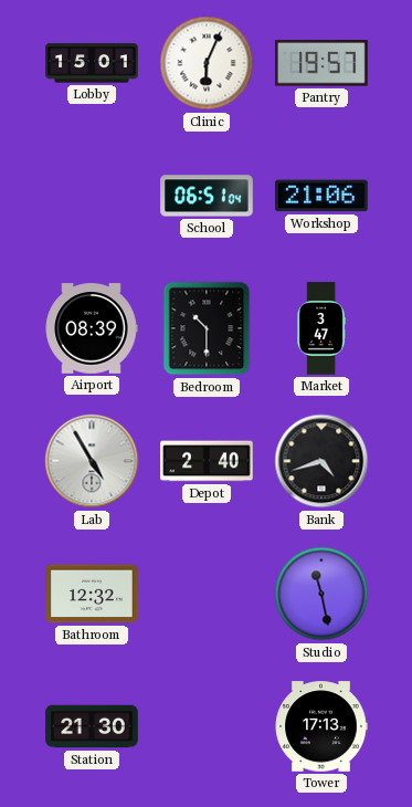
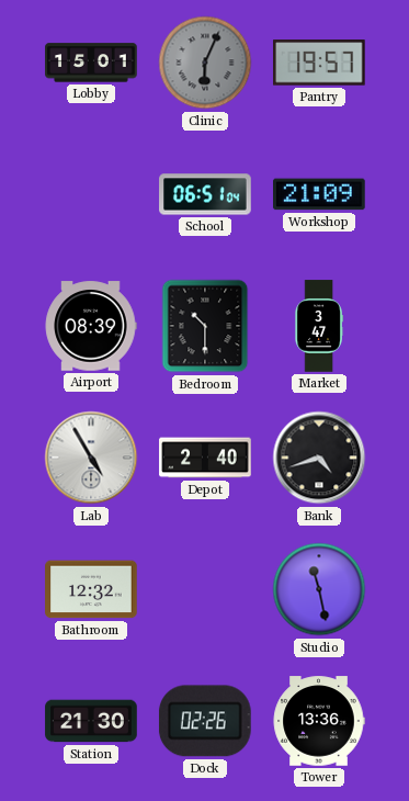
Clinic dial: white -> grey
Workshop: 21:06 -> 21:09
Dock: none -> 02:26
Tower: 17:13 -> 13:36
